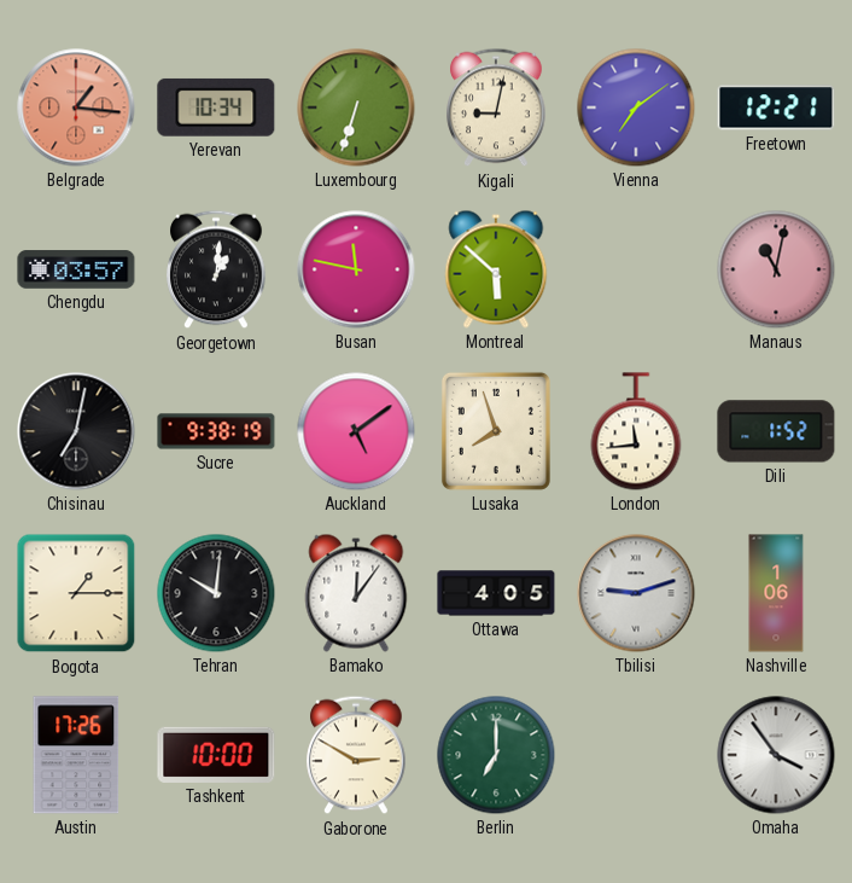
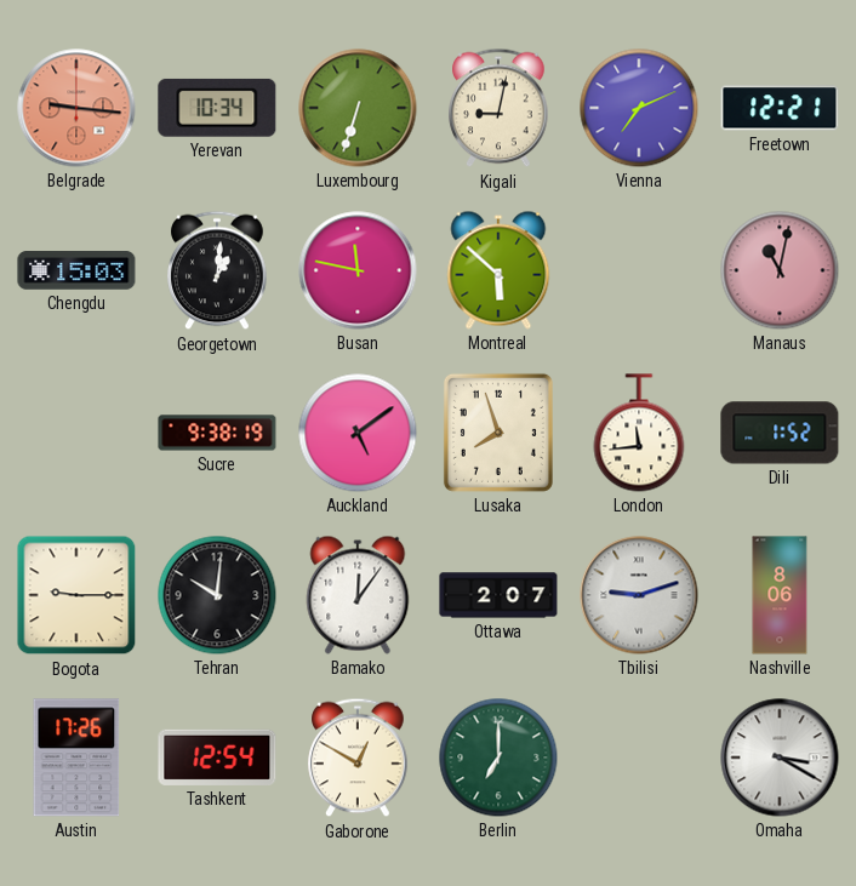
Belgrade: 1:16 -> 9:16
Vienna: 7:09 -> 7:11
Chengdu: 03:57 -> 15:03
Chisinau: 7:02 -> none
Bogota: 1:15 -> 9:15
Ottawa: 4:05 -> 2:07
Nashville: 1:06 -> 8:06
Tashkent: 10:00 -> 12:54
Gaborone: 2:50 -> 12:50
Omaha: 3:54 -> 3:20
